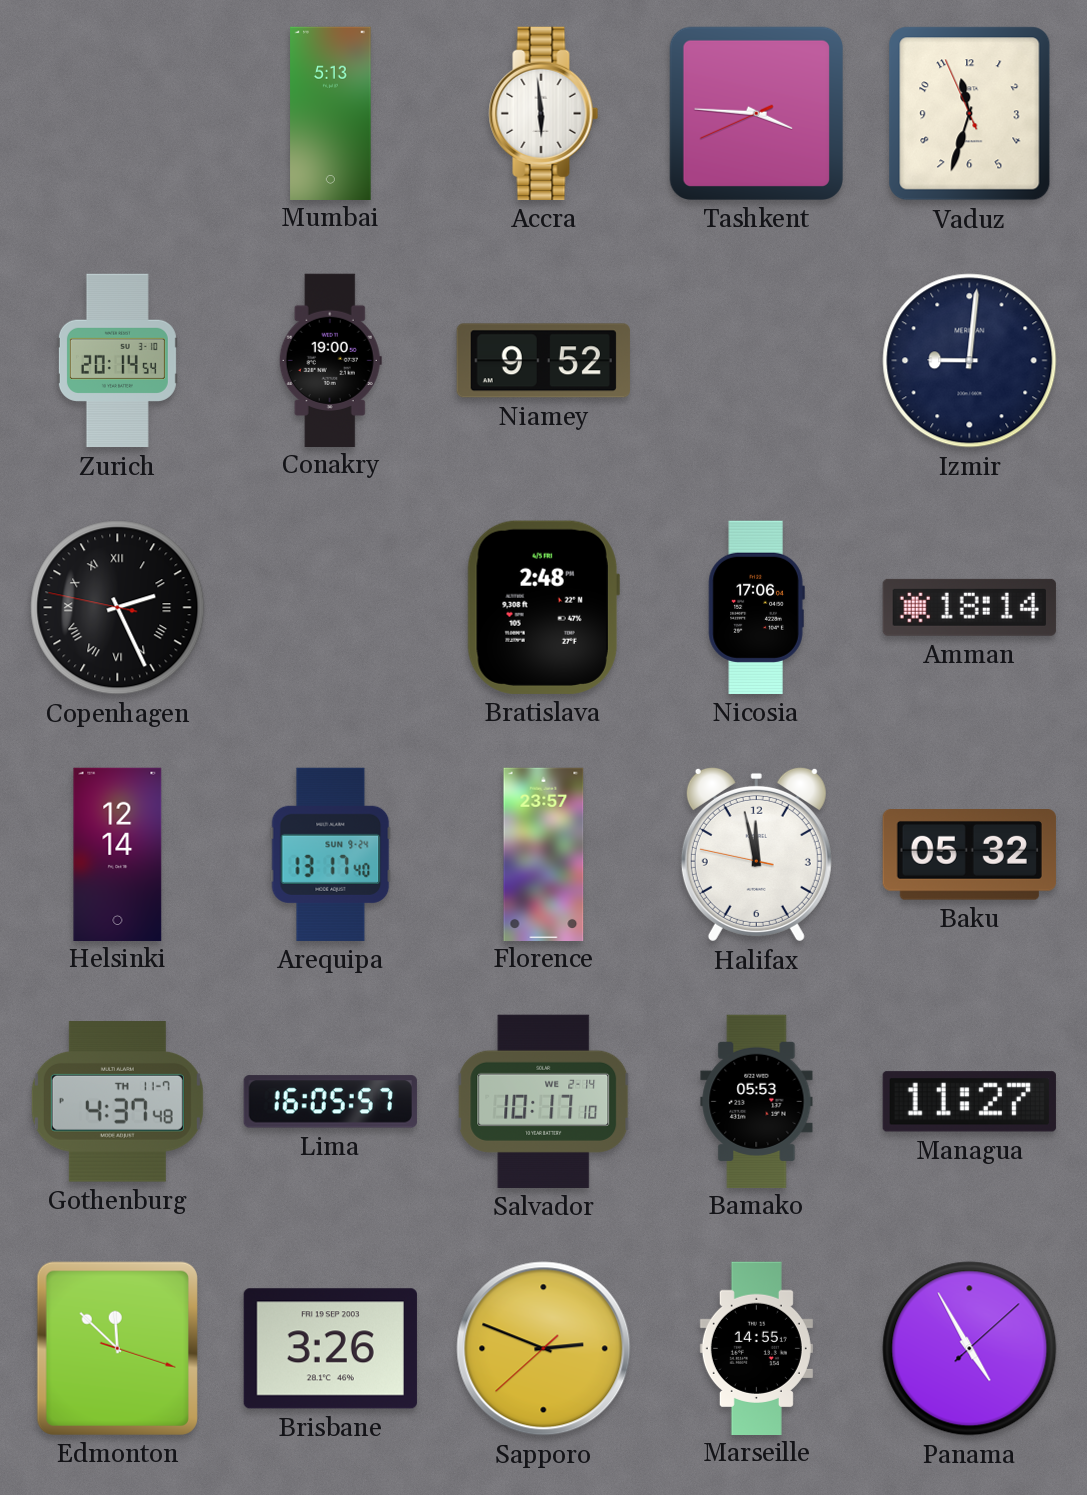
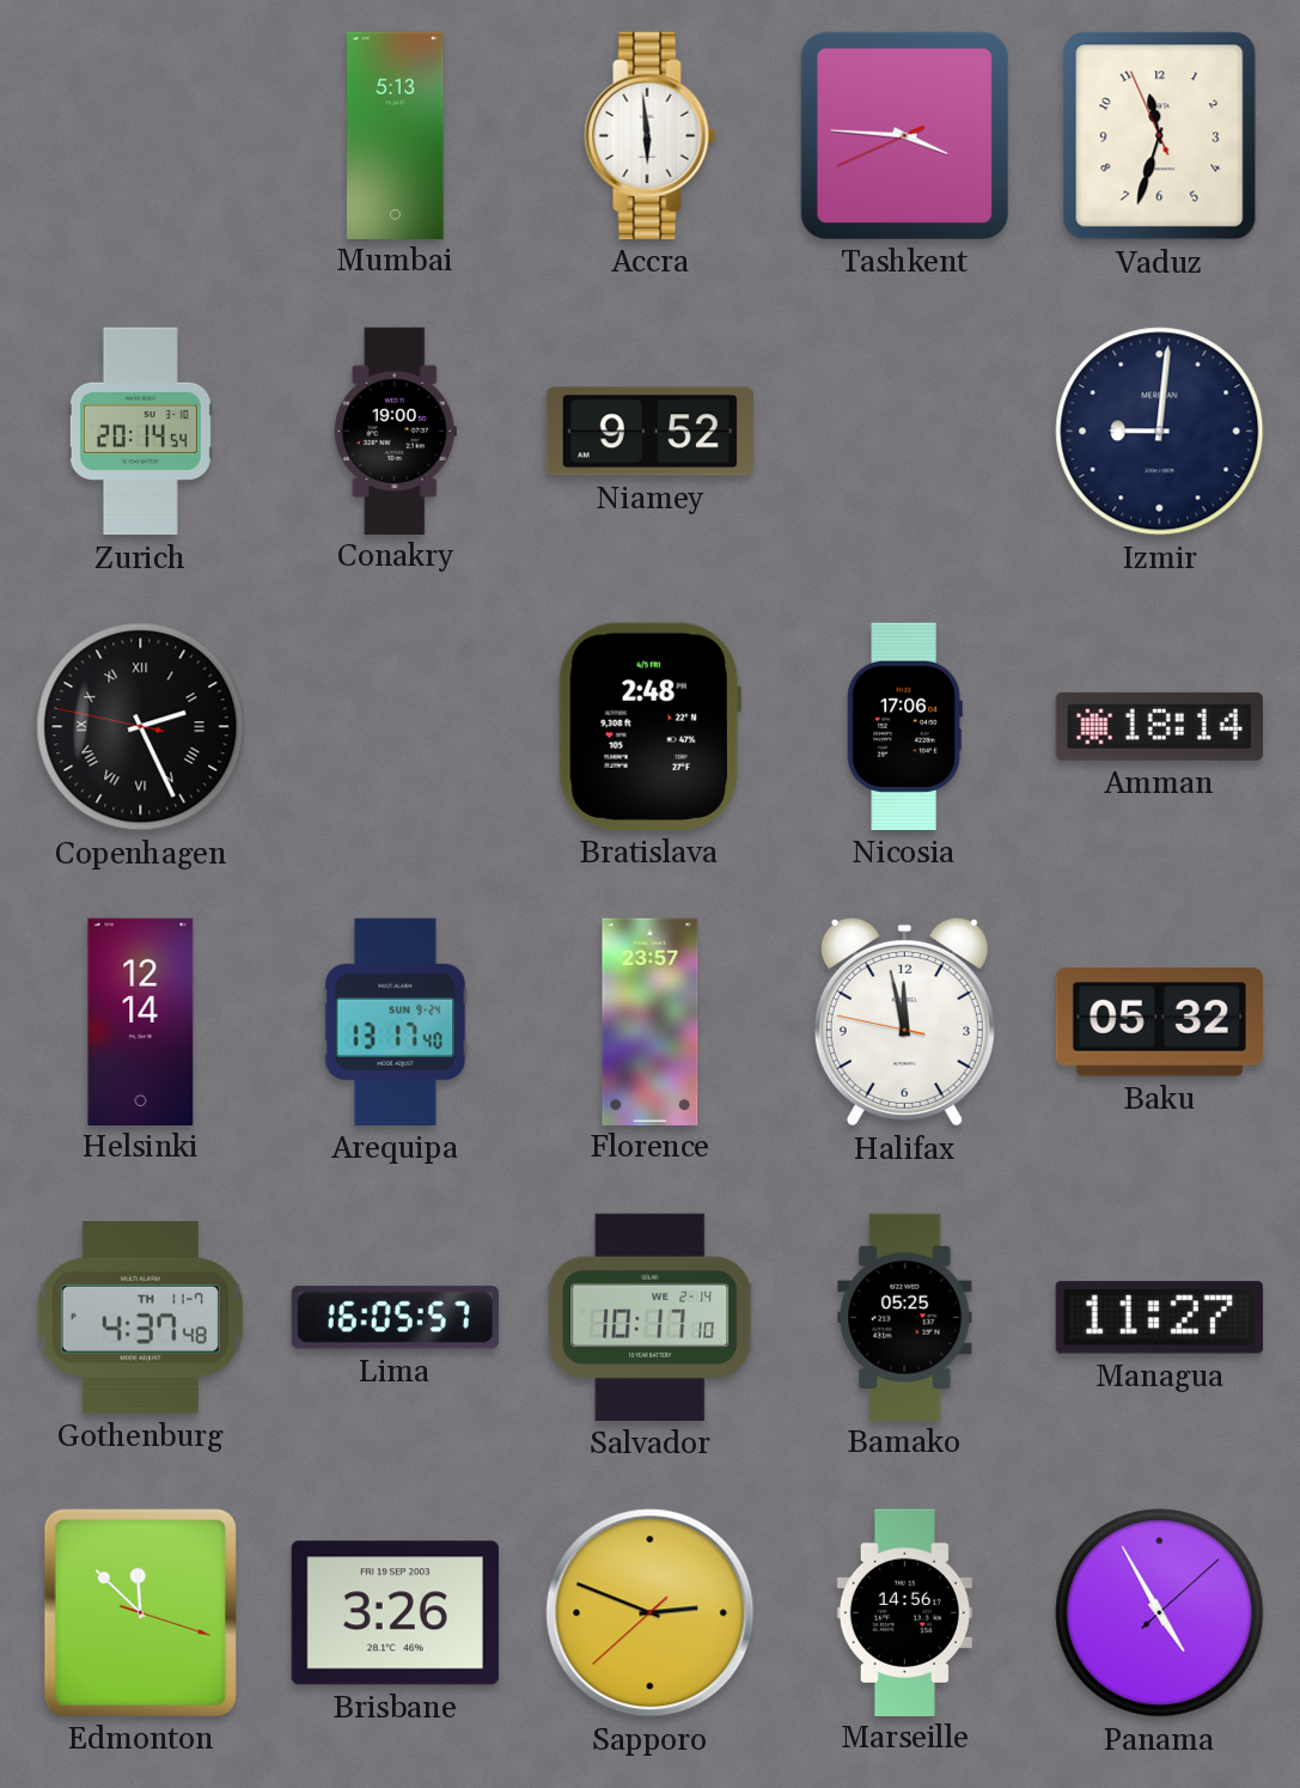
Bamako: 05:53 -> 05:25
Marseille: 14:55 -> 14:56
